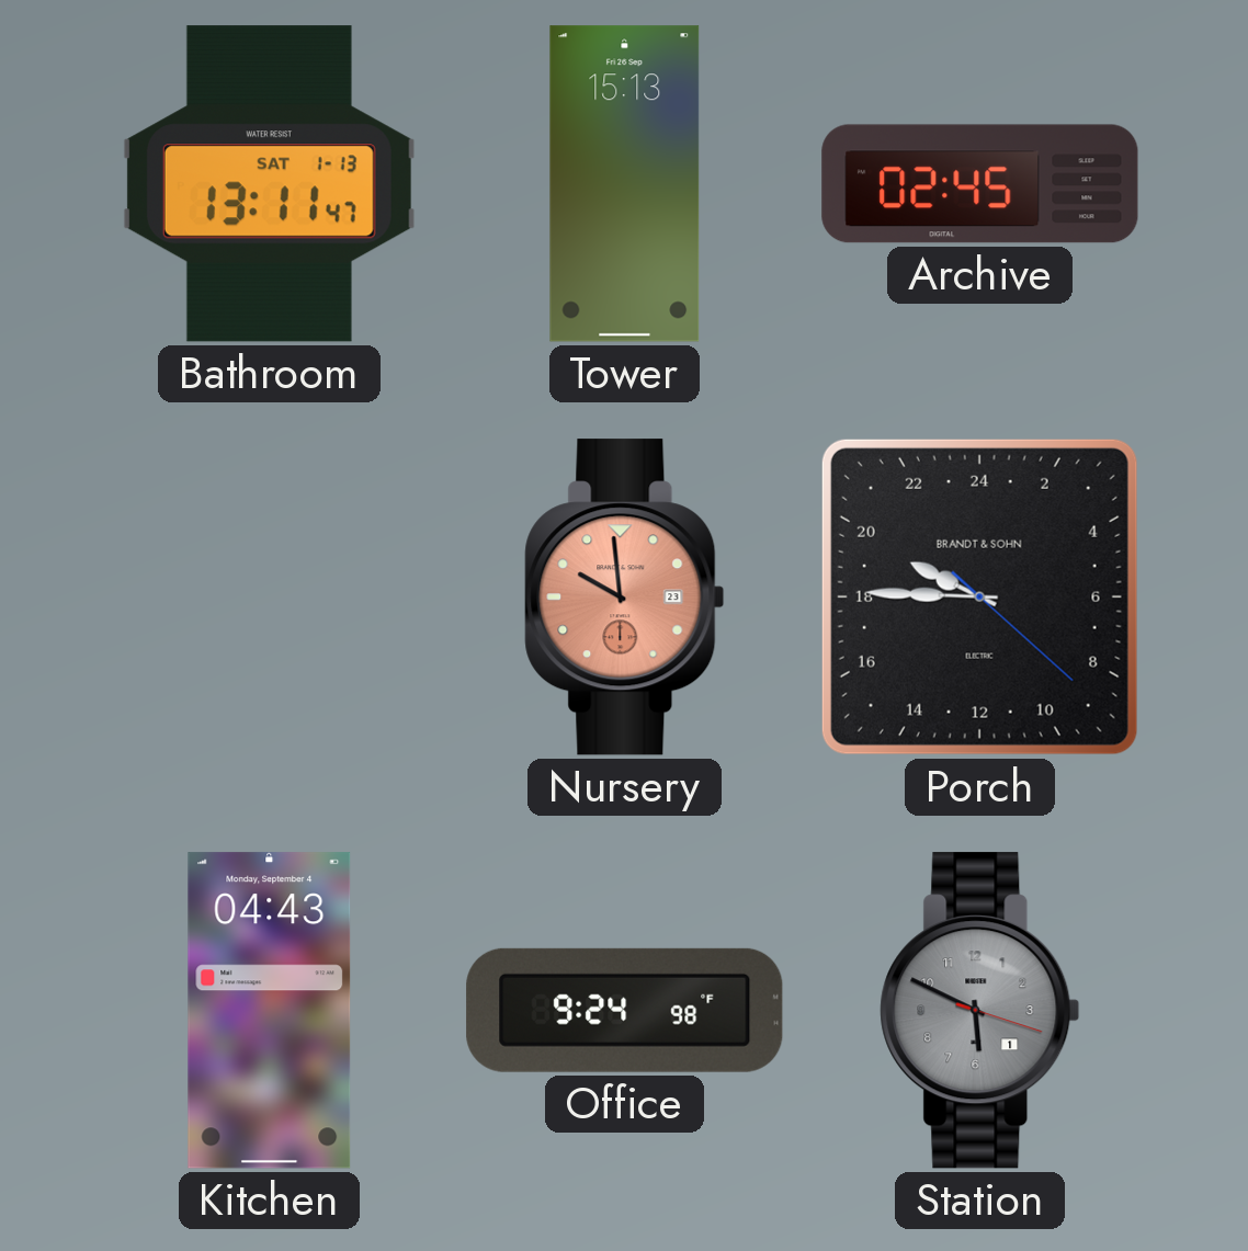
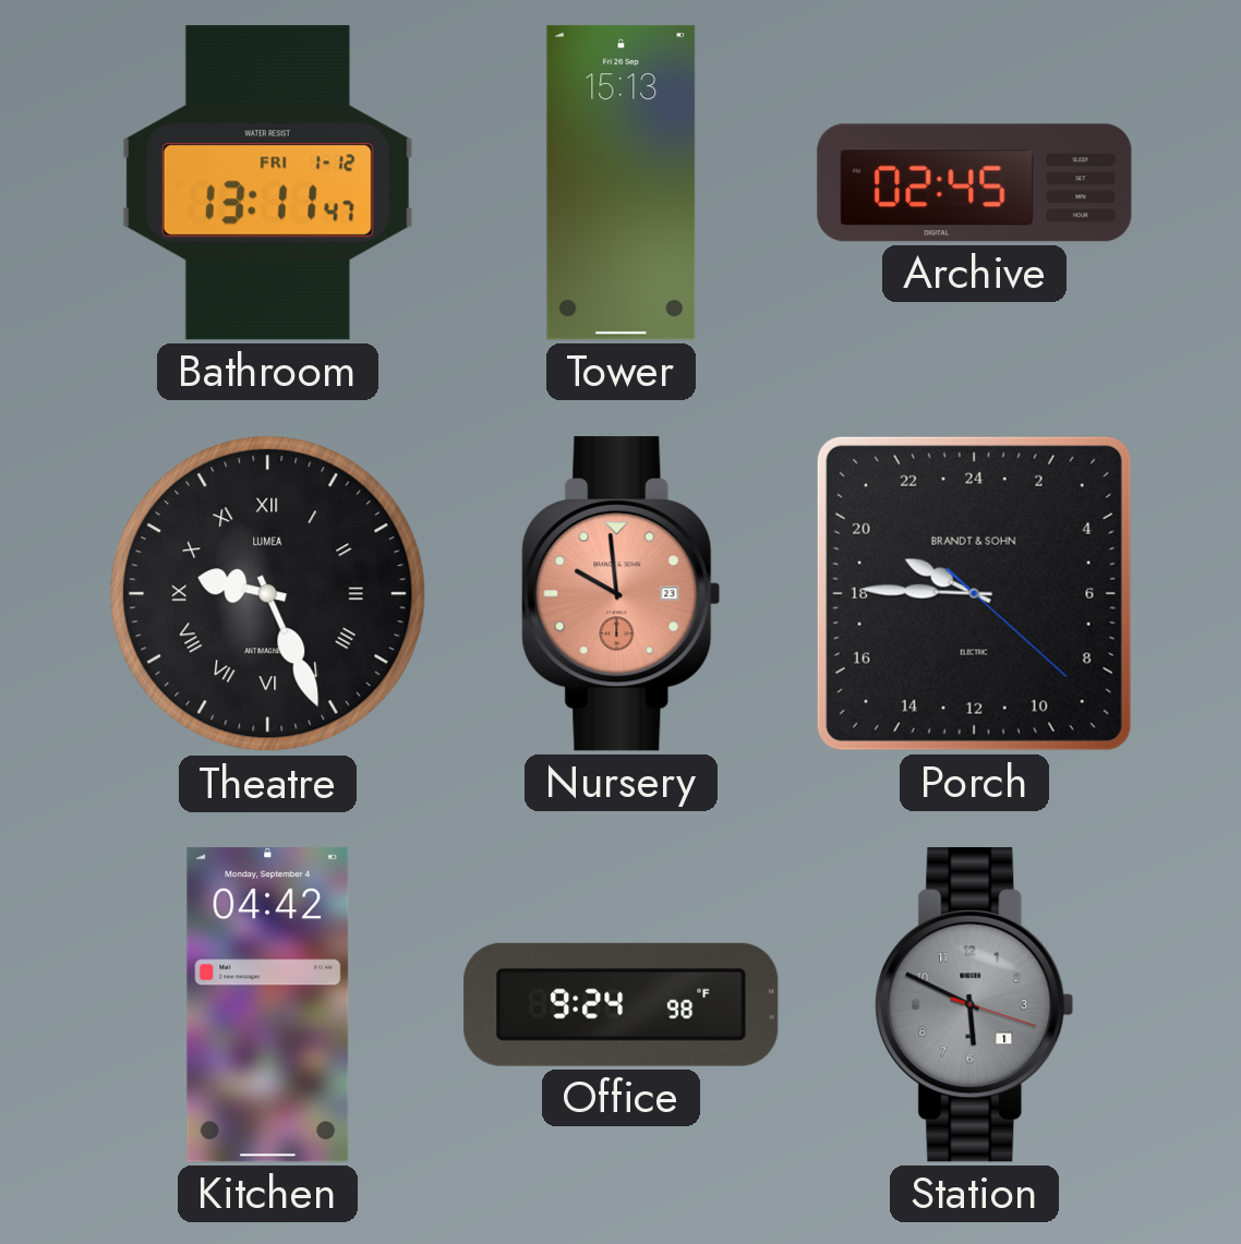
Bathroom date: SAT 1-13 -> FRI 1-12
Theatre: none -> 9:26
Kitchen: 04:43 -> 04:42
